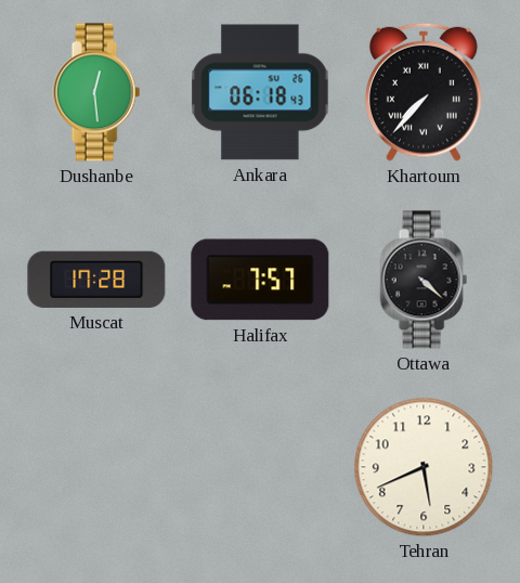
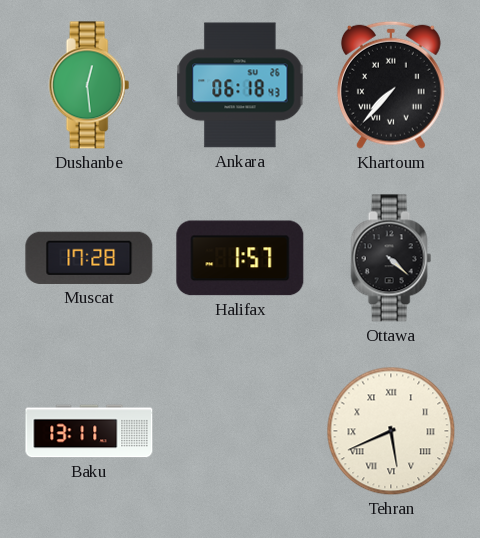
Halifax: 7:57 -> 1:57
Baku: none -> 13:11
Tehran numerals: Arabic -> Roman
